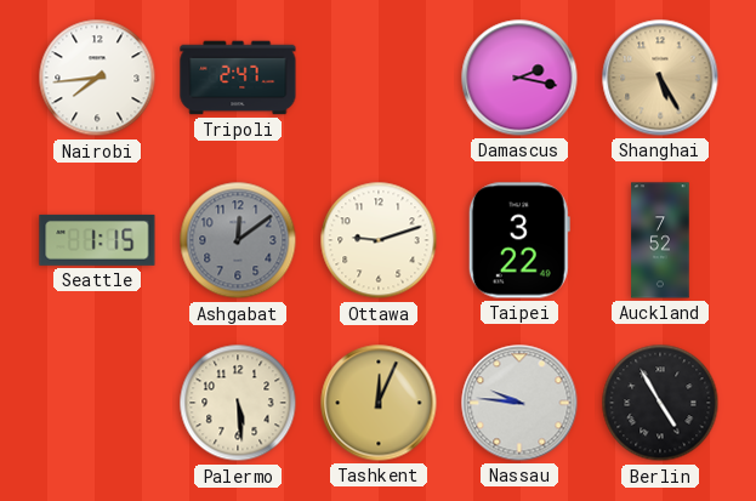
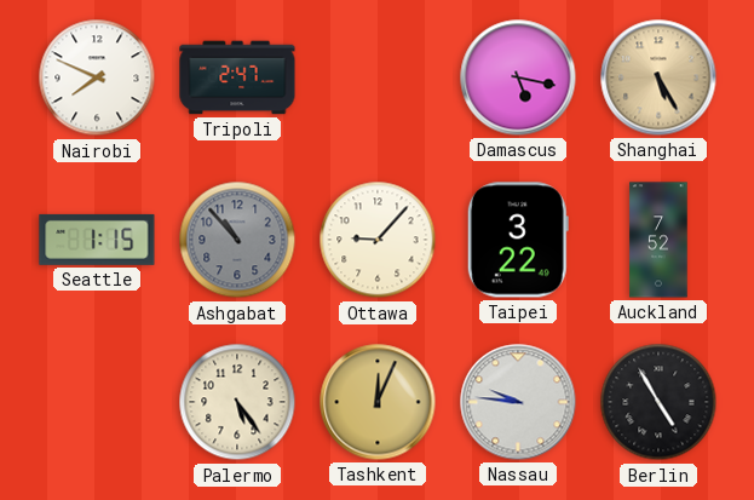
Nairobi: 7:44 -> 7:49
Damascus: 2:17 -> 5:17
Ashgabat: 12:09 -> 10:53
Ottawa: 9:12 -> 9:07
Palermo: 5:29 -> 5:24
